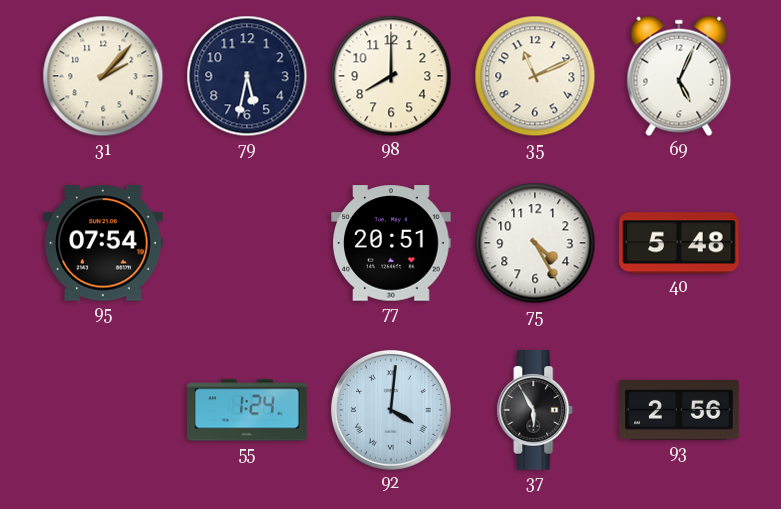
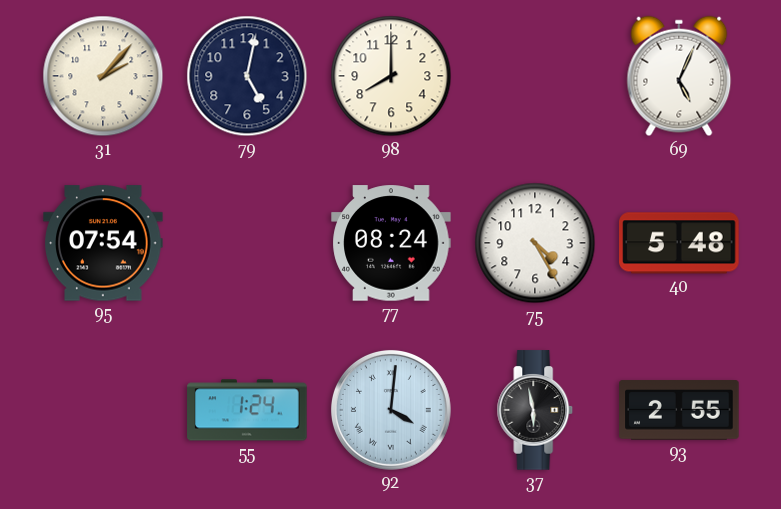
79: 5:32 -> 5:02
35: 11:11 -> none
77: 20:51 -> 08:24
37: 5:55 -> 5:58
93: 2:56 -> 2:55
